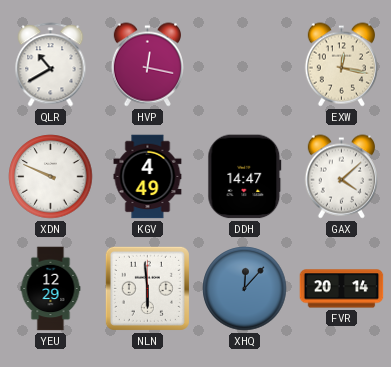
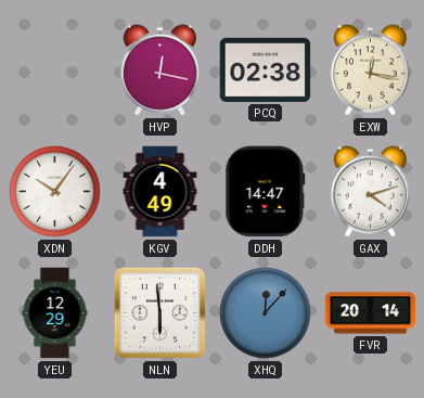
QLR: 10:40 -> none
PCQ: none -> 02:38
XDN: 9:49 -> 10:06
GAX: 4:08 -> 4:12
